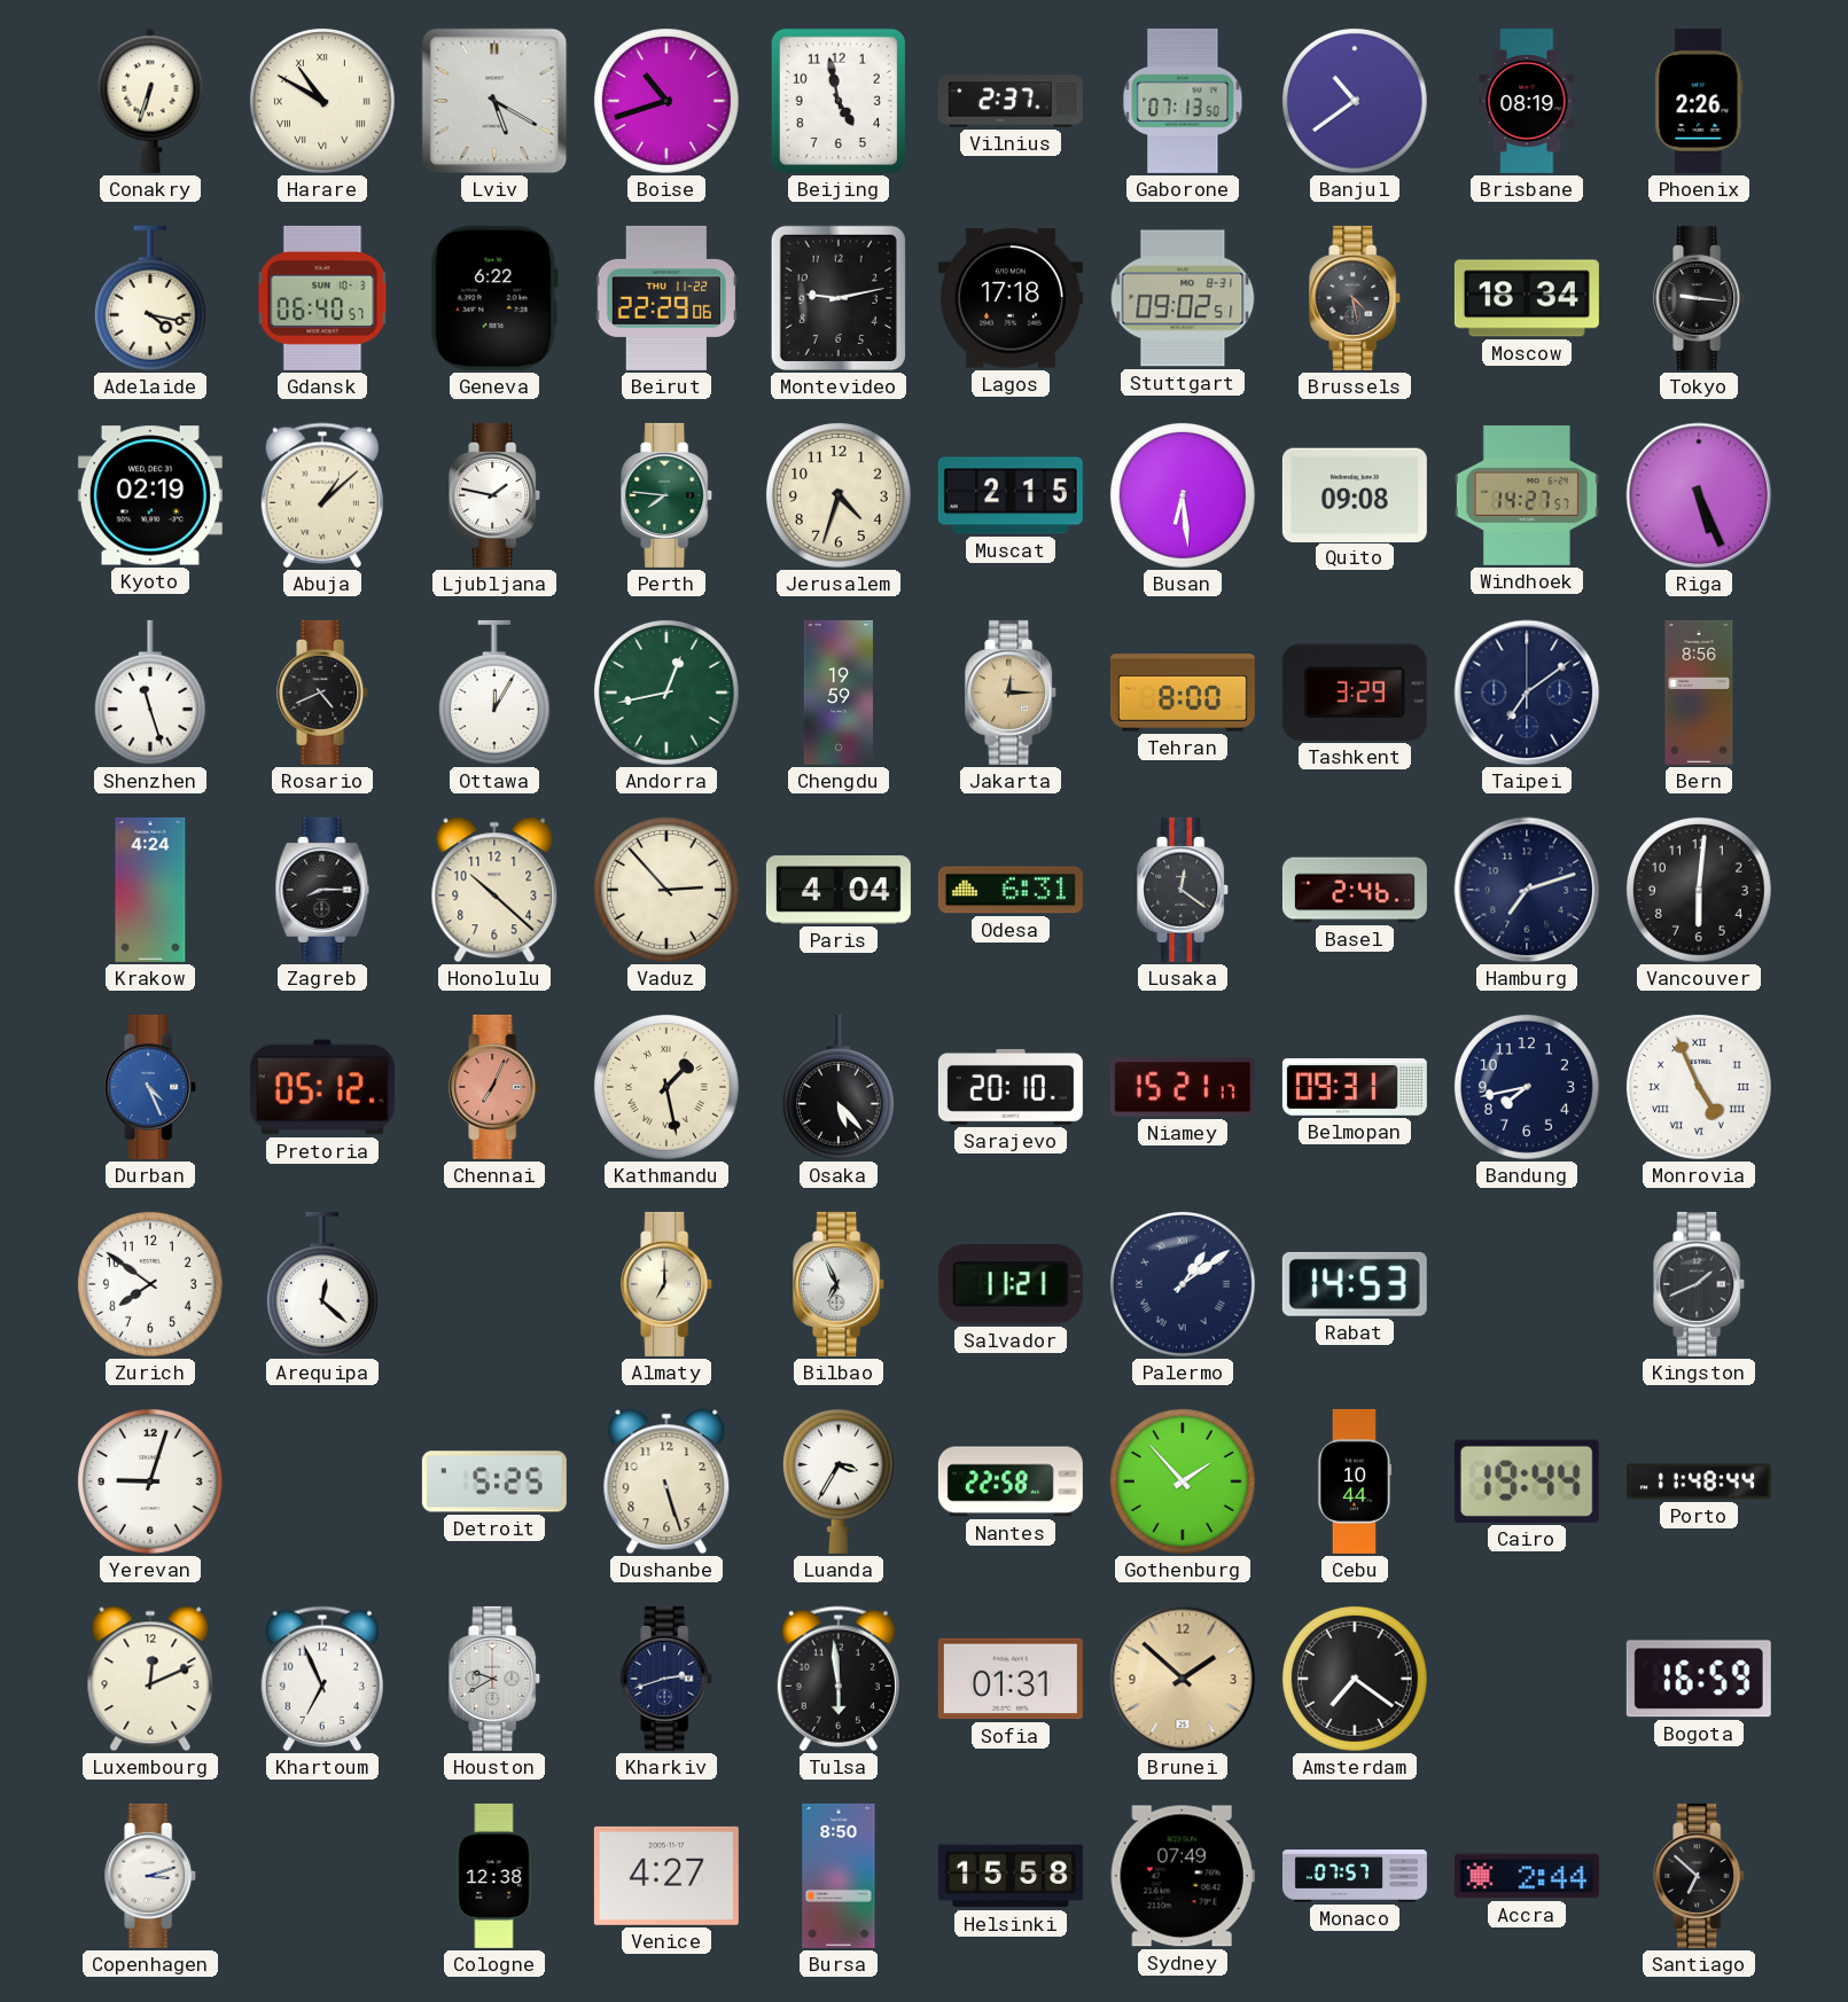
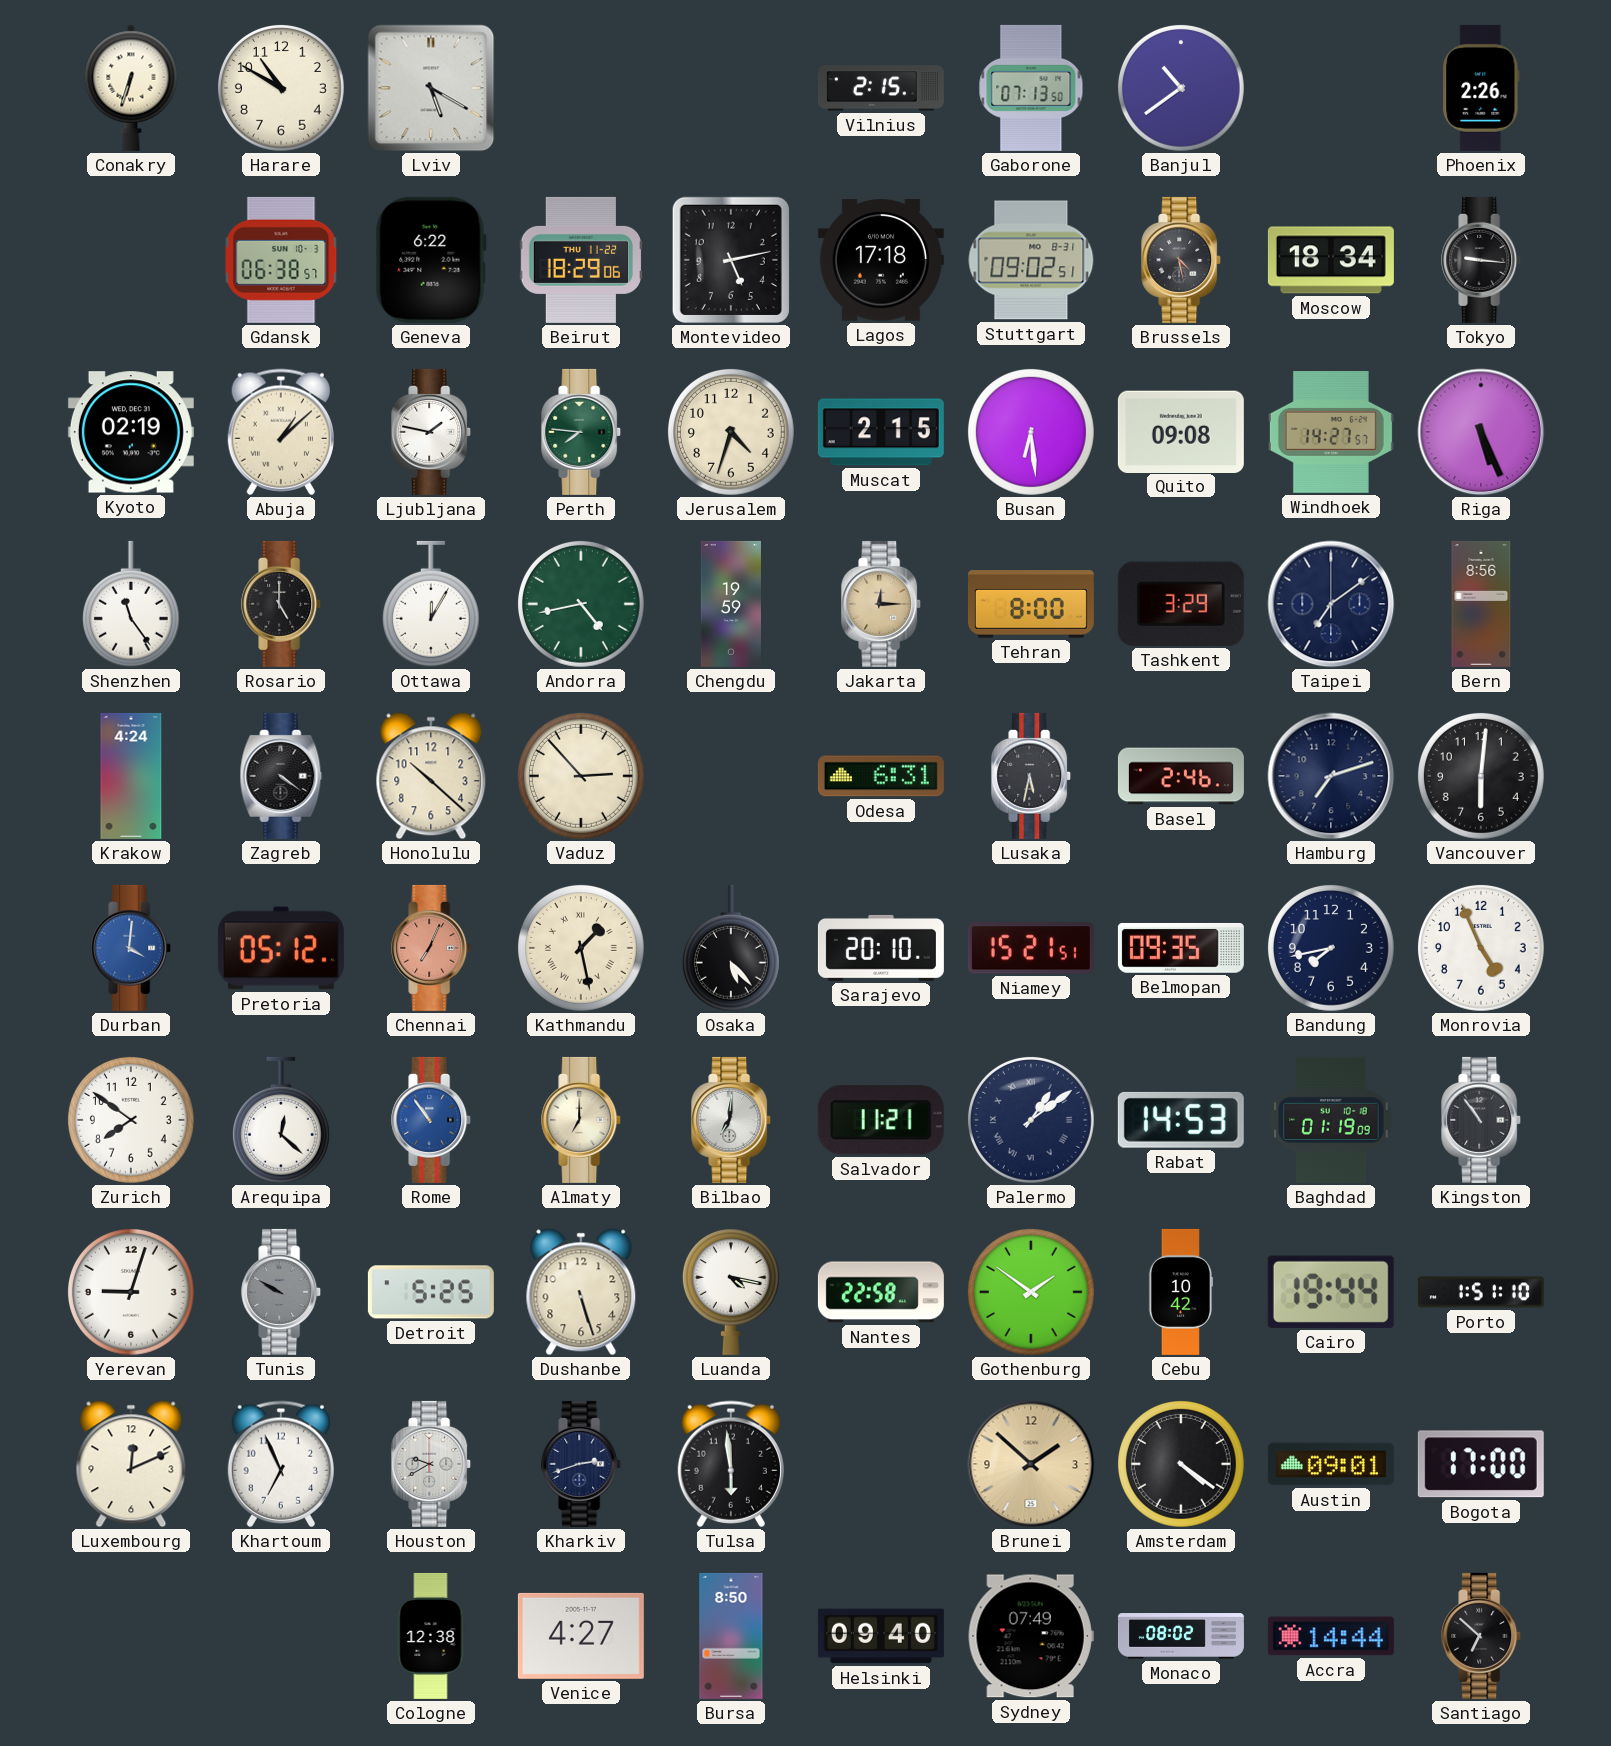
Harare numerals: Roman -> Arabic
Boise: 10:42 -> none
Beijing: 4:58 -> none
Vilnius: 2:37 -> 2:15
Brisbane: 08:19 -> none
Adelaide: 4:17 -> none
Gdansk: 06:40 -> 06:38
Beirut: 22:29 -> 18:29
Montevideo: 9:13 -> 5:13
Shenzhen: 11:27 -> 11:24
Rosario: 4:41 -> 5:00
Andorra: 12:43 -> 4:43
Zagreb: 8:15 -> 4:21
Paris: 4:04 -> none
Lusaka: 12:21 -> 5:32
Durban: 4:26 -> 4:01
Niamey: 15:21:17 -> 15:21:51
Belmopan: 09:31 -> 09:35
Monrovia numerals: Roman -> Arabic
Rome: none -> 10:54
Bilbao: 6:56 -> 7:01
Baghdad: none -> 01:19
Kingston: 1:41 -> 10:54
Tunis: none -> 9:50
Luanda: 3:35 -> 4:17
Gothenburg: 1:53 -> 1:51
Cebu: 10:44 -> 10:42
Porto: 11:48 -> 1:51
Sofia: 01:31 -> none
Amsterdam: 7:21 -> 4:21
Austin: none -> 09:01
Bogota: 16:59 -> 17:00
Copenhagen: 3:12 -> none
Helsinki: 15:58 -> 09:40
Monaco: 07:57 -> 08:02
Accra: 2:44 -> 14:44
